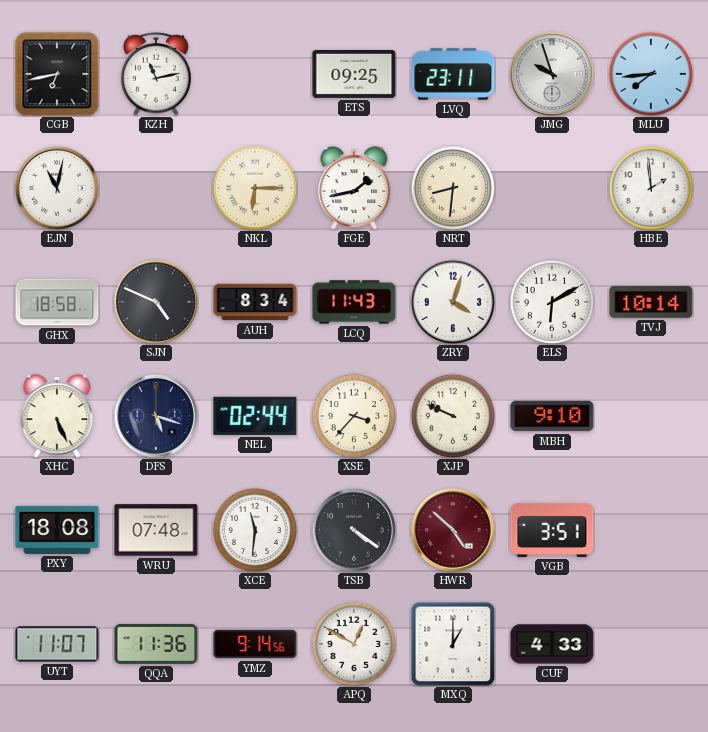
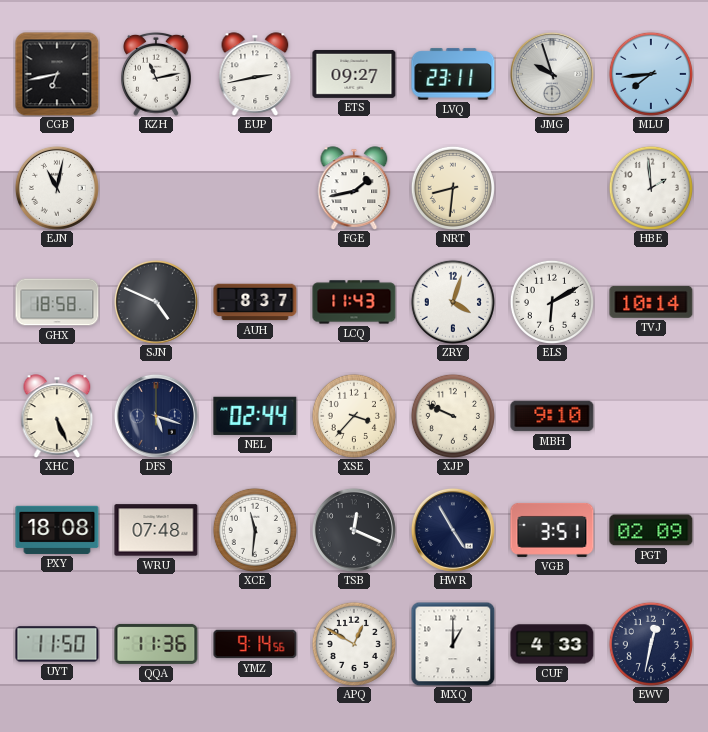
EUP: none -> 2:43
ETS: 09:25 -> 09:27
NKL: 6:15 -> none
AUH: 8:34 -> 8:37
TSB: 4:21 -> 12:19
HWR: 4:52 -> 4:55
HWR dial: burgundy -> navy
PGT: none -> 02:09
UYT: 11:07 -> 11:50
EWV: none -> 12:32
